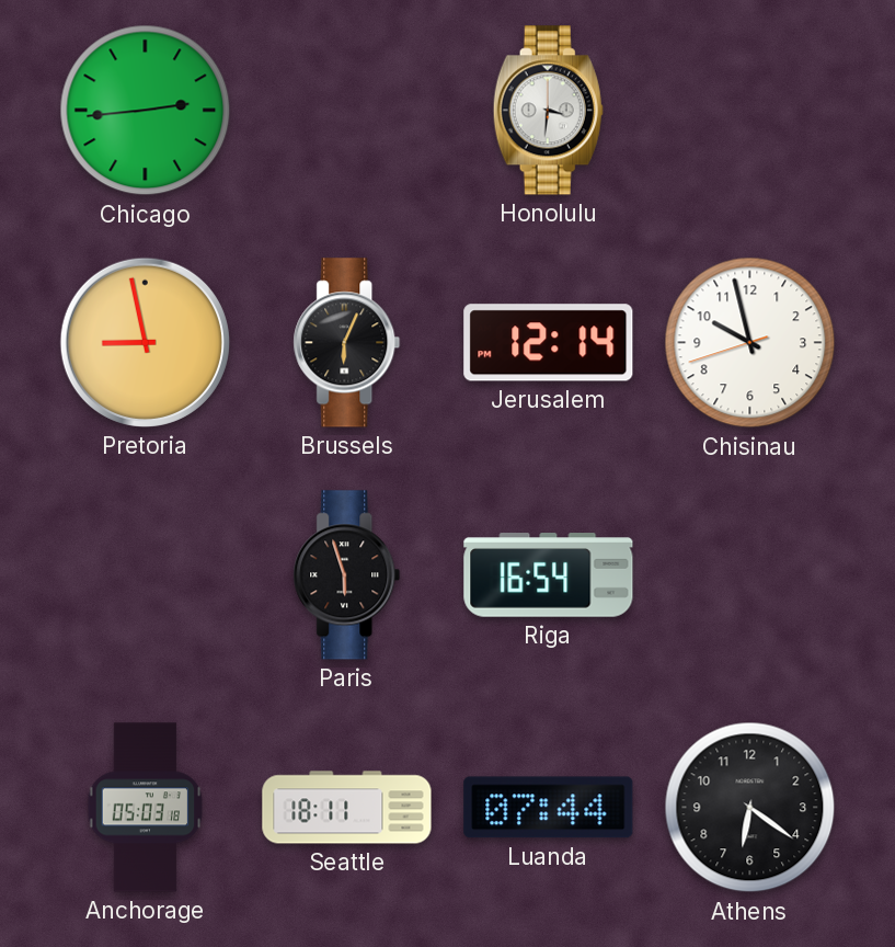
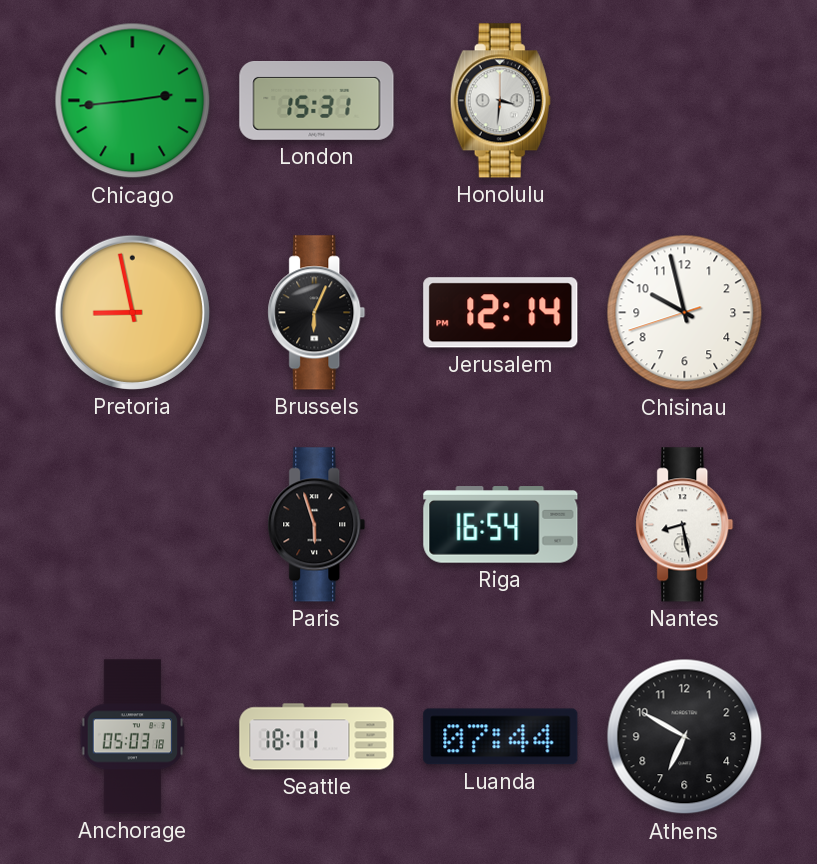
London: none -> 15:31
Nantes: none -> 8:28
Athens: 6:21 -> 6:50
